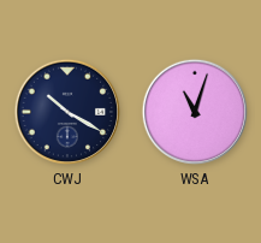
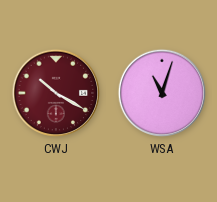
CWJ dial: navy -> burgundy
